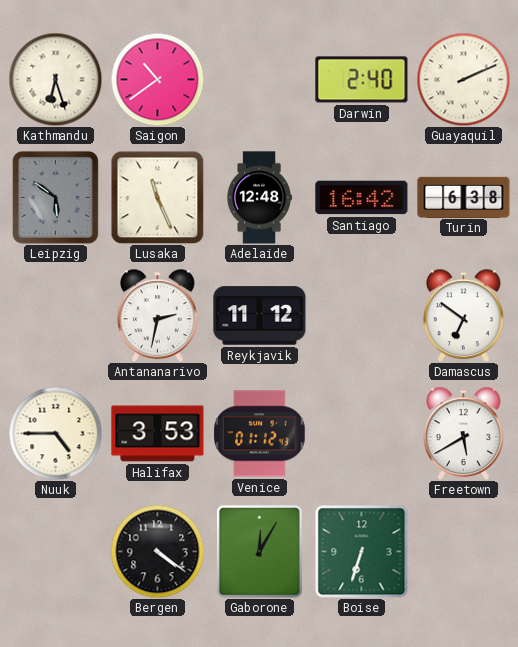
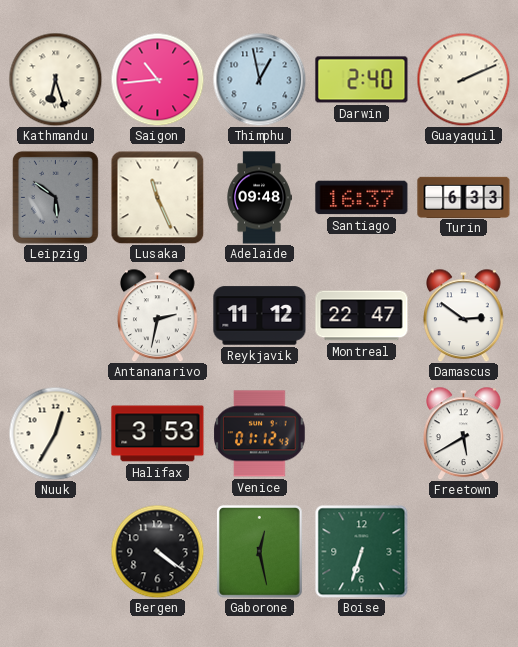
Saigon: 10:39 -> 10:44
Thimphu: none -> 12:58
Adelaide: 12:48 -> 09:48
Santiago: 16:42 -> 16:37
Turin: 6:38 -> 6:33
Montreal: none -> 22:47
Damascus: 6:51 -> 2:51
Nuuk: 4:45 -> 12:35
Gaborone: 12:05 -> 12:28
